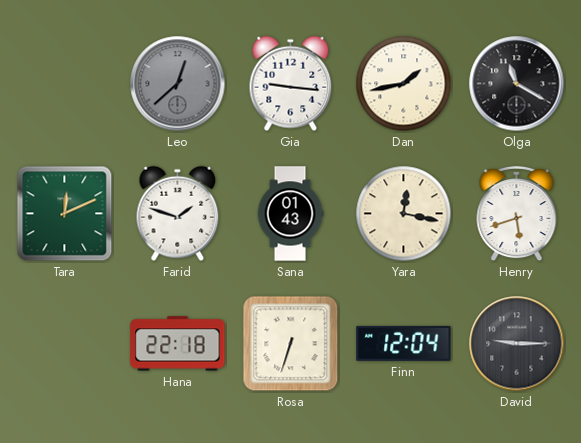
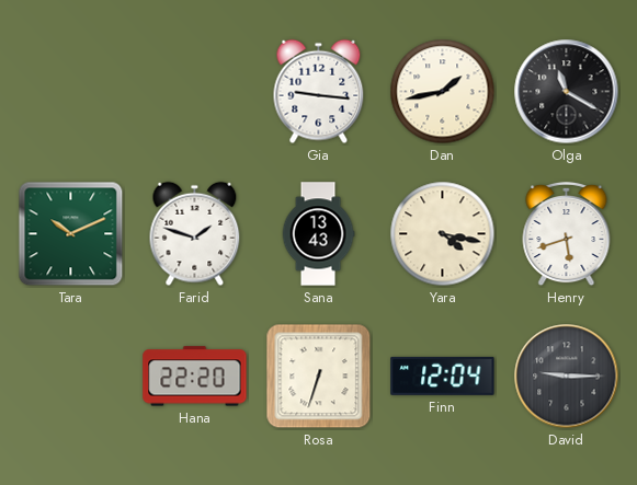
Leo: 12:38 -> none
Tara: 12:11 -> 10:11
Sana: 01:43 -> 13:43
Yara: 12:17 -> 4:17
Hana: 22:18 -> 22:20
